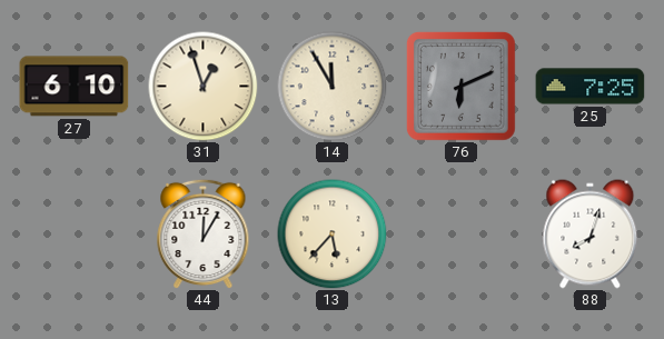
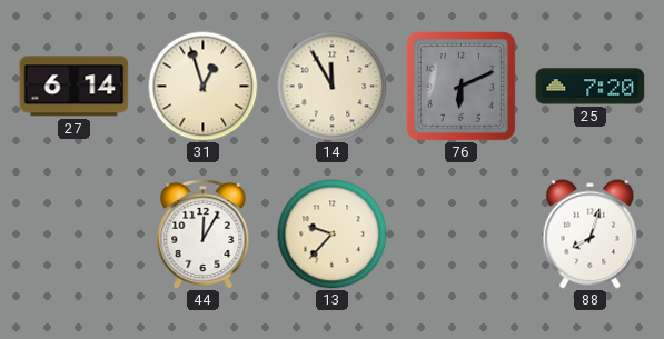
27: 6:10 -> 6:14
25: 7:25 -> 7:20
13: 5:37 -> 9:37
